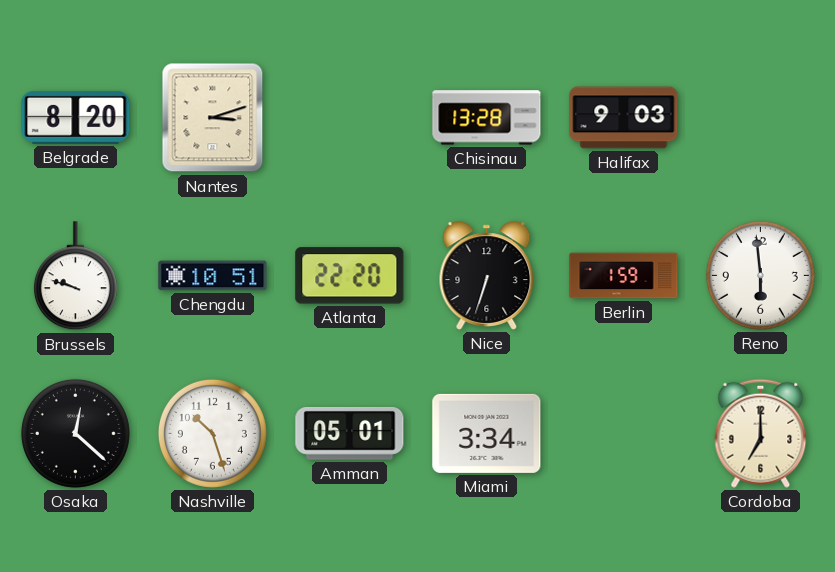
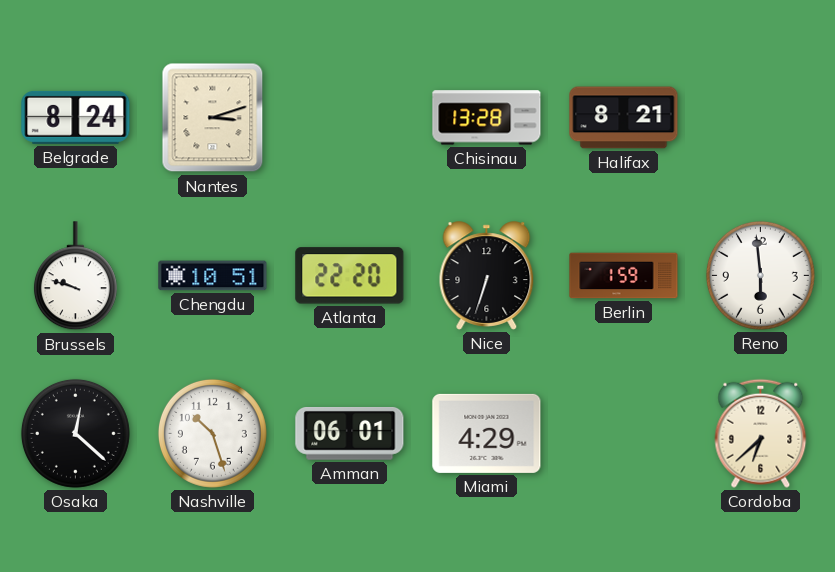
Belgrade: 8:20 -> 8:24
Halifax: 9:03 -> 8:21
Amman: 05:01 -> 06:01
Miami: 3:34 -> 4:29
Cordoba: 7:00 -> 6:38
